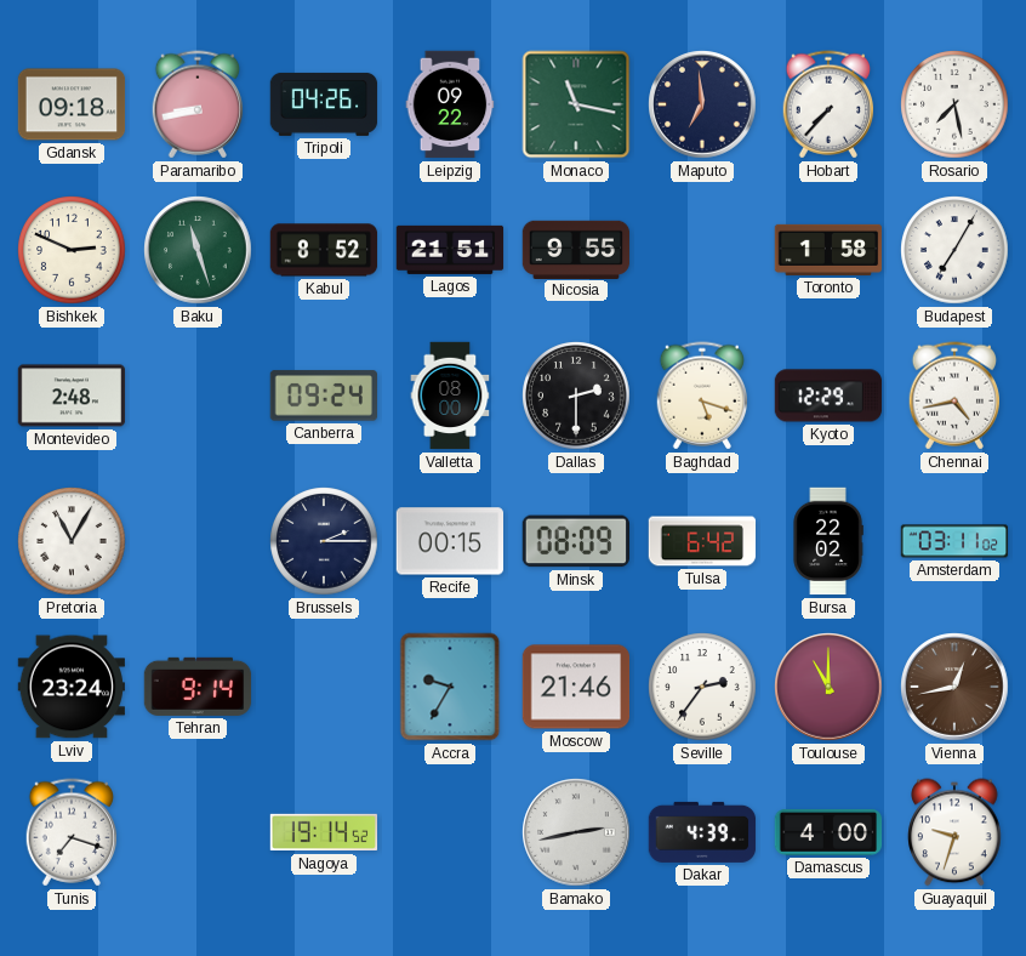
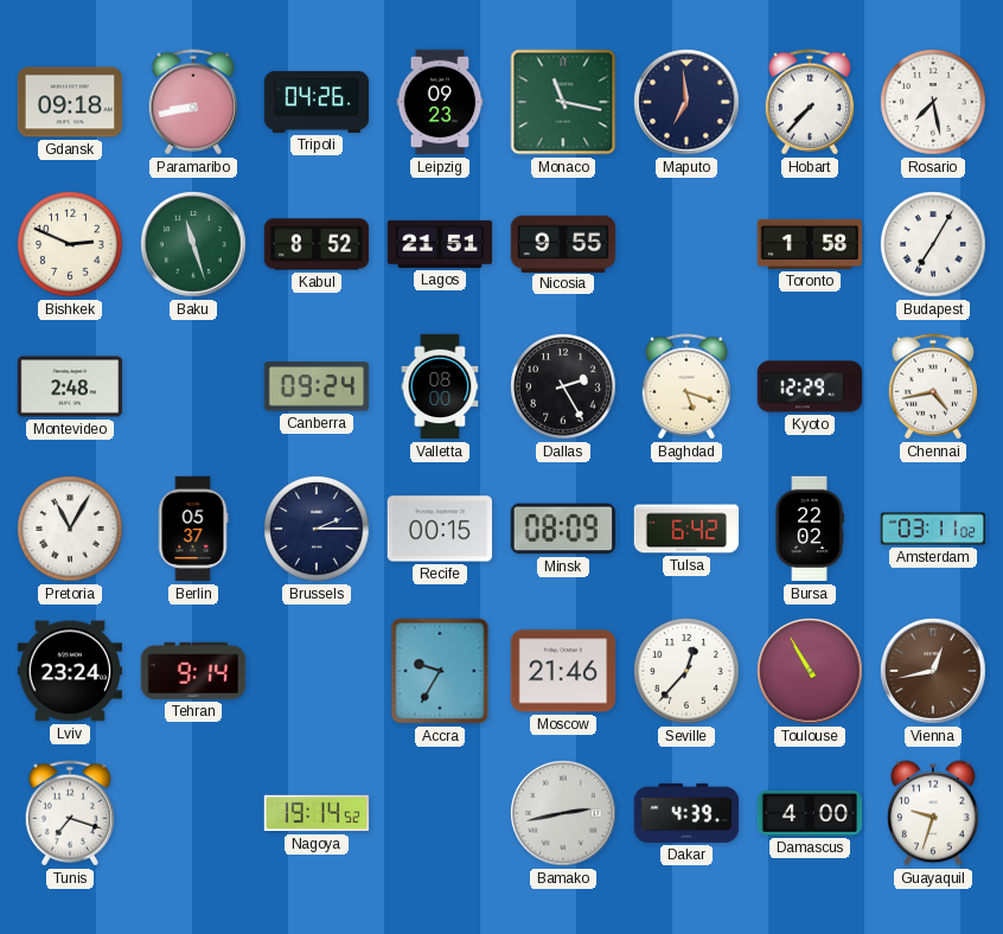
Leipzig: 09:22 -> 09:23
Dallas: 2:30 -> 2:25
Berlin: none -> 05:37
Seville: 2:36 -> 12:37
Toulouse: 11:00 -> 10:55
